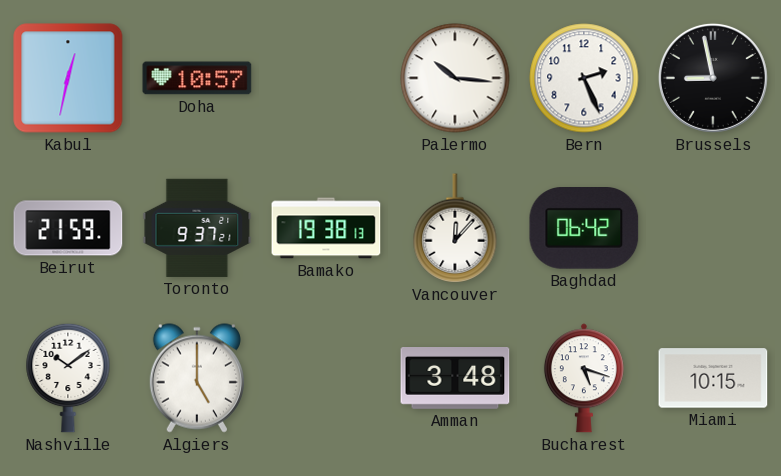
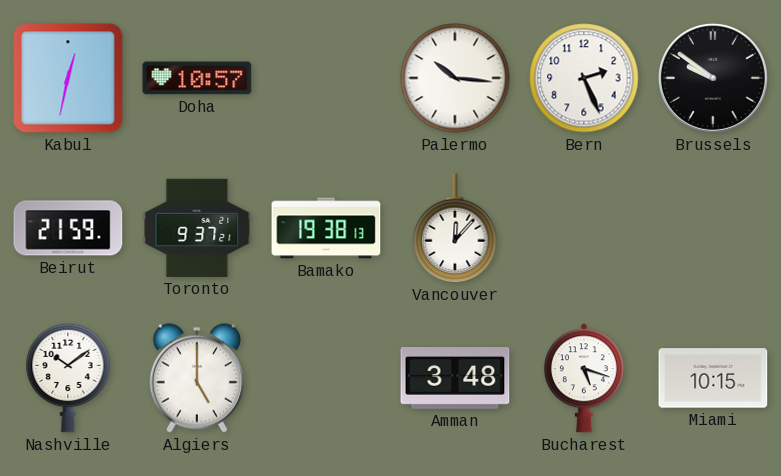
Brussels: 8:58 -> 9:51
Baghdad: 06:42 -> none
